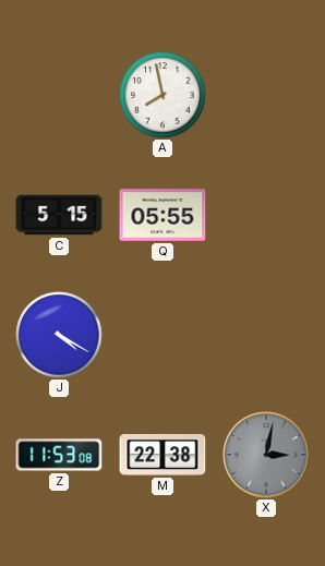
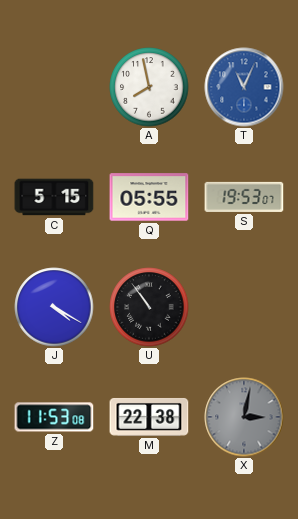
T: none -> 11:04
S: none -> 19:53
U: none -> 10:54
